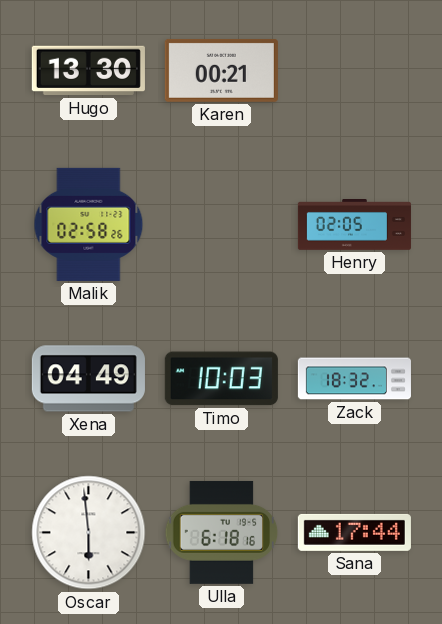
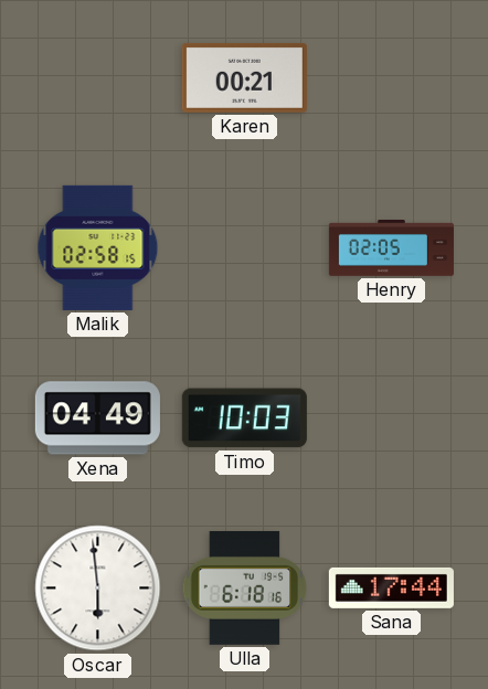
Hugo: 13:30 -> none
Malik: 02:58:26 -> 02:58:15
Zack: 18:32 -> none
